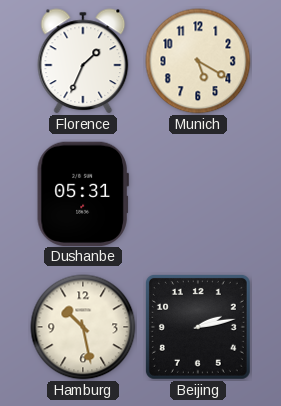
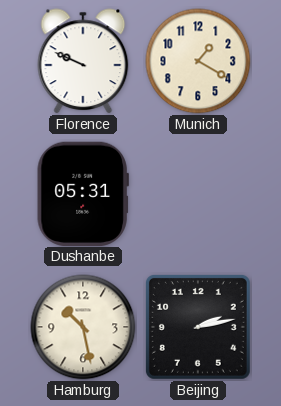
Florence: 1:34 -> 9:49
Munich: 5:20 -> 1:20
